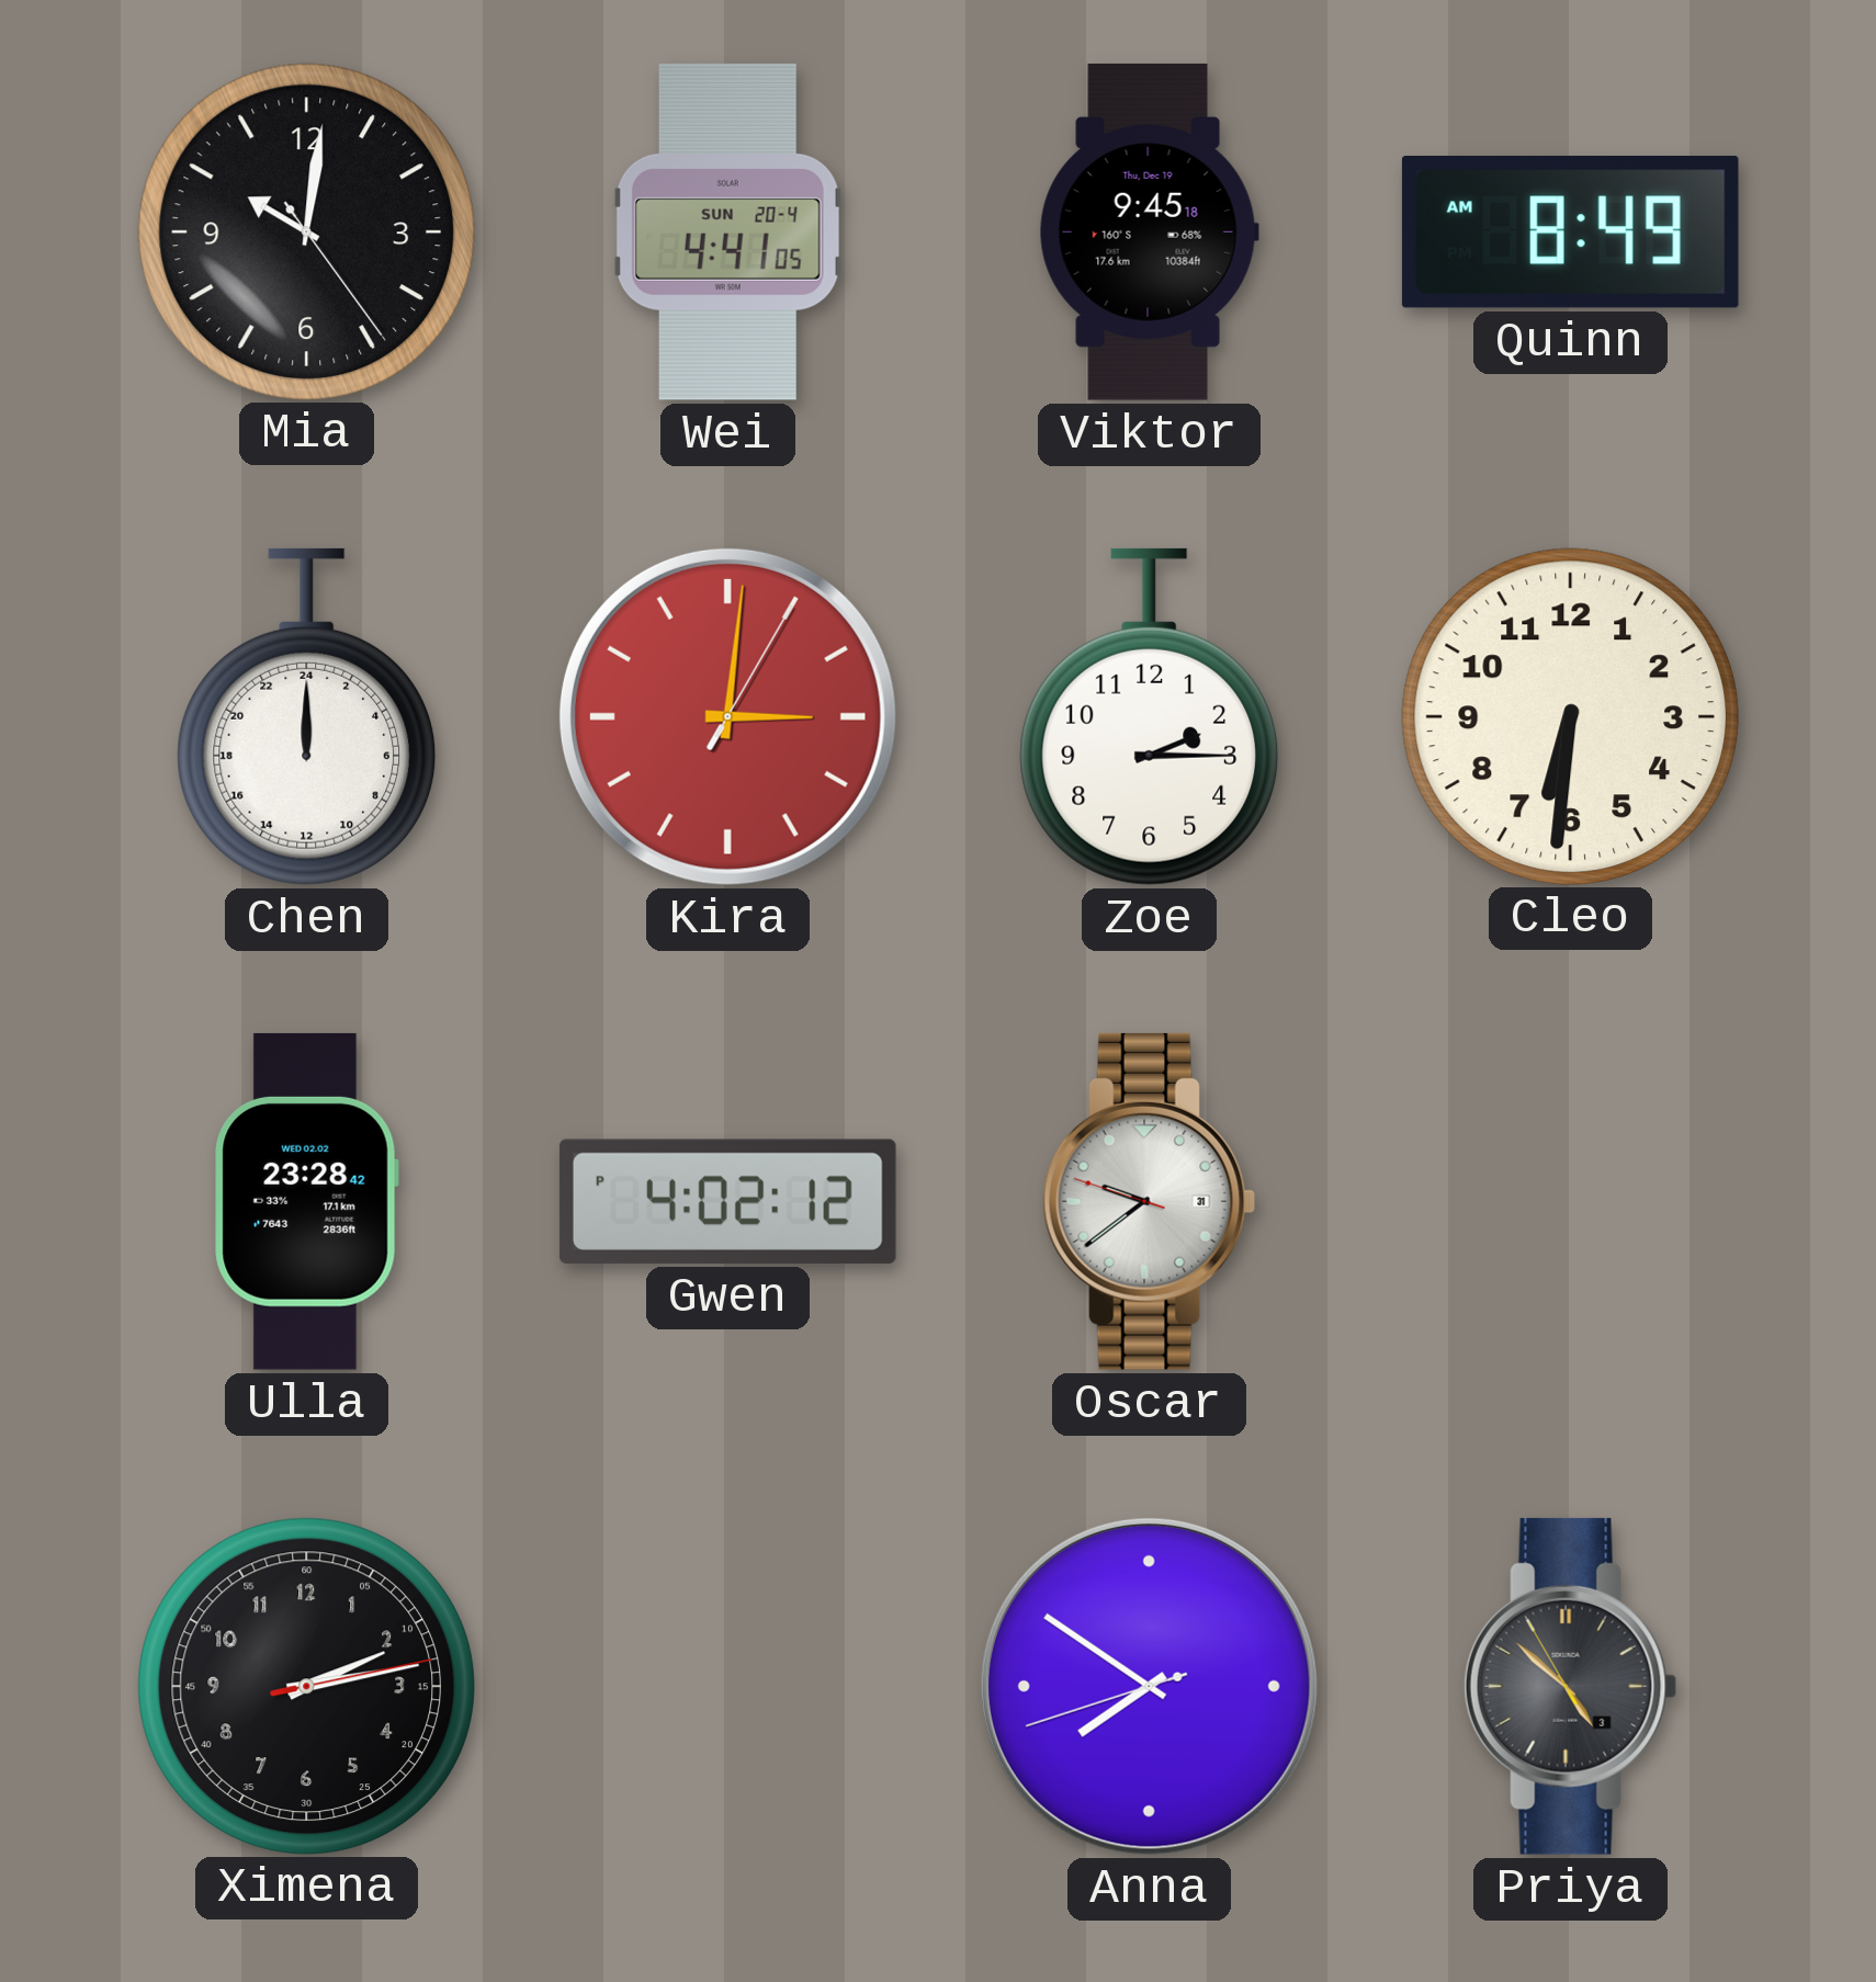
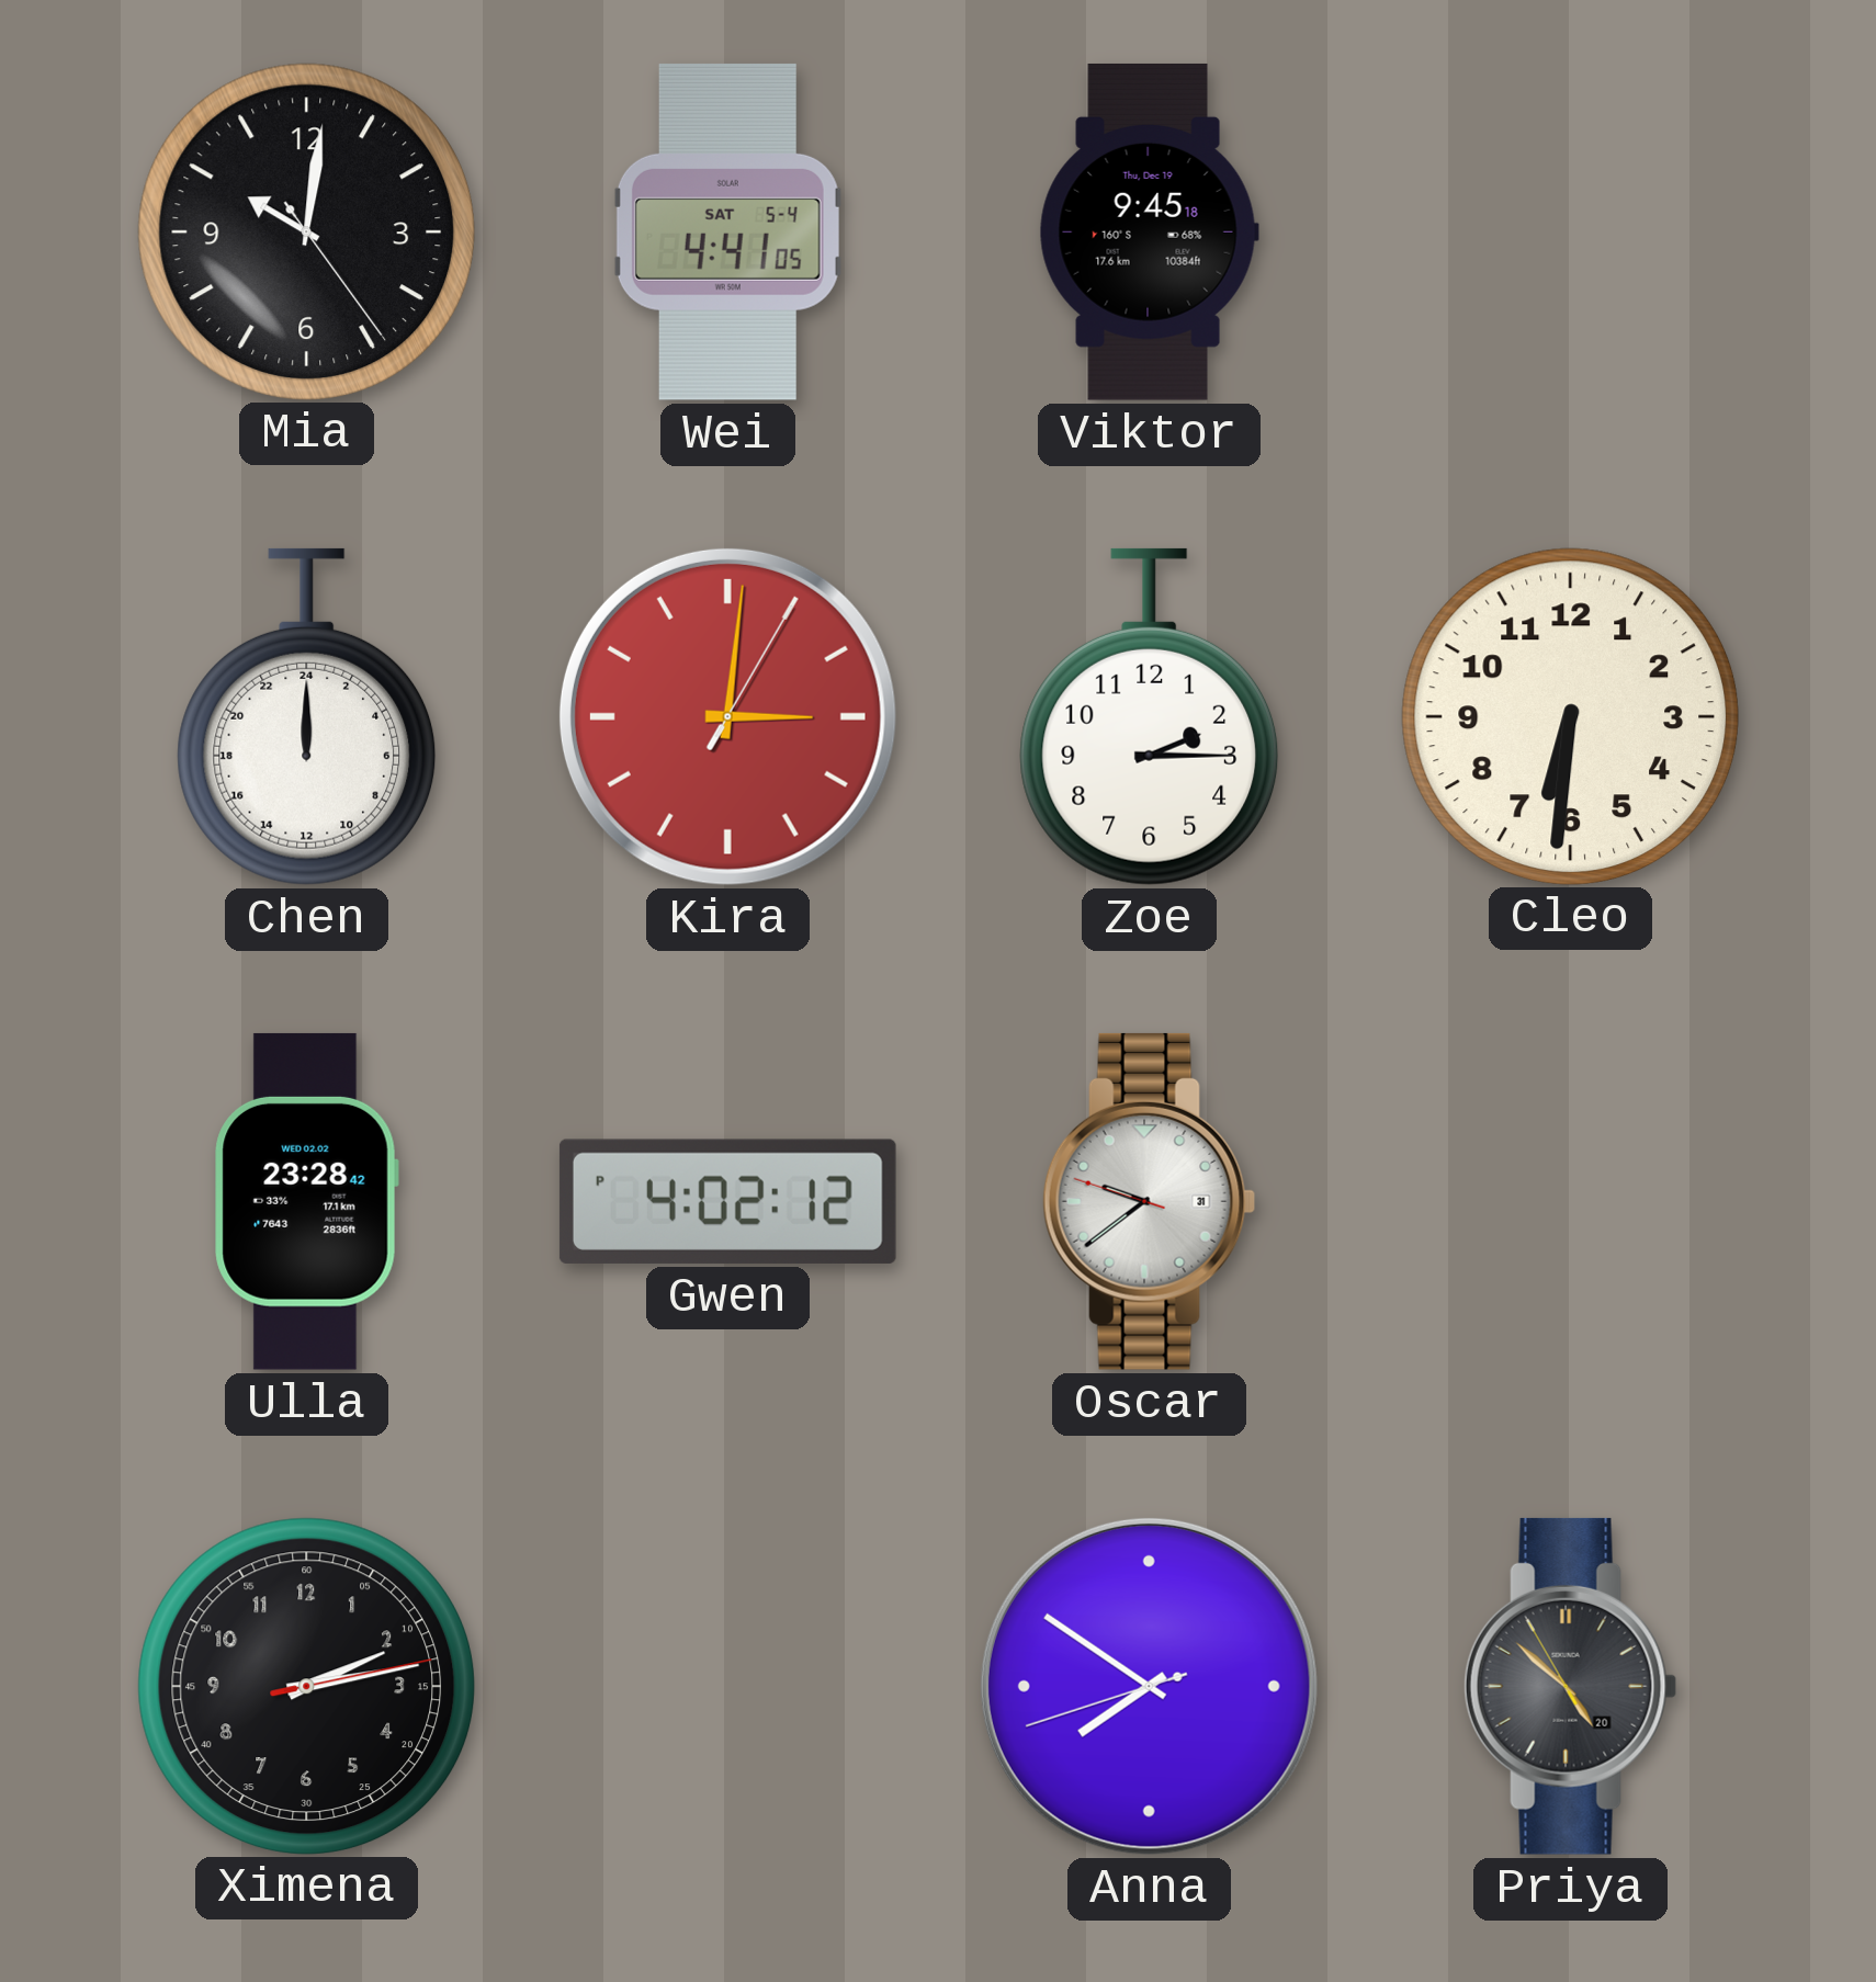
Wei date: SUN 20-4 -> SAT 5-4
Quinn: 8:49 -> none
Priya date: 3 -> 20
